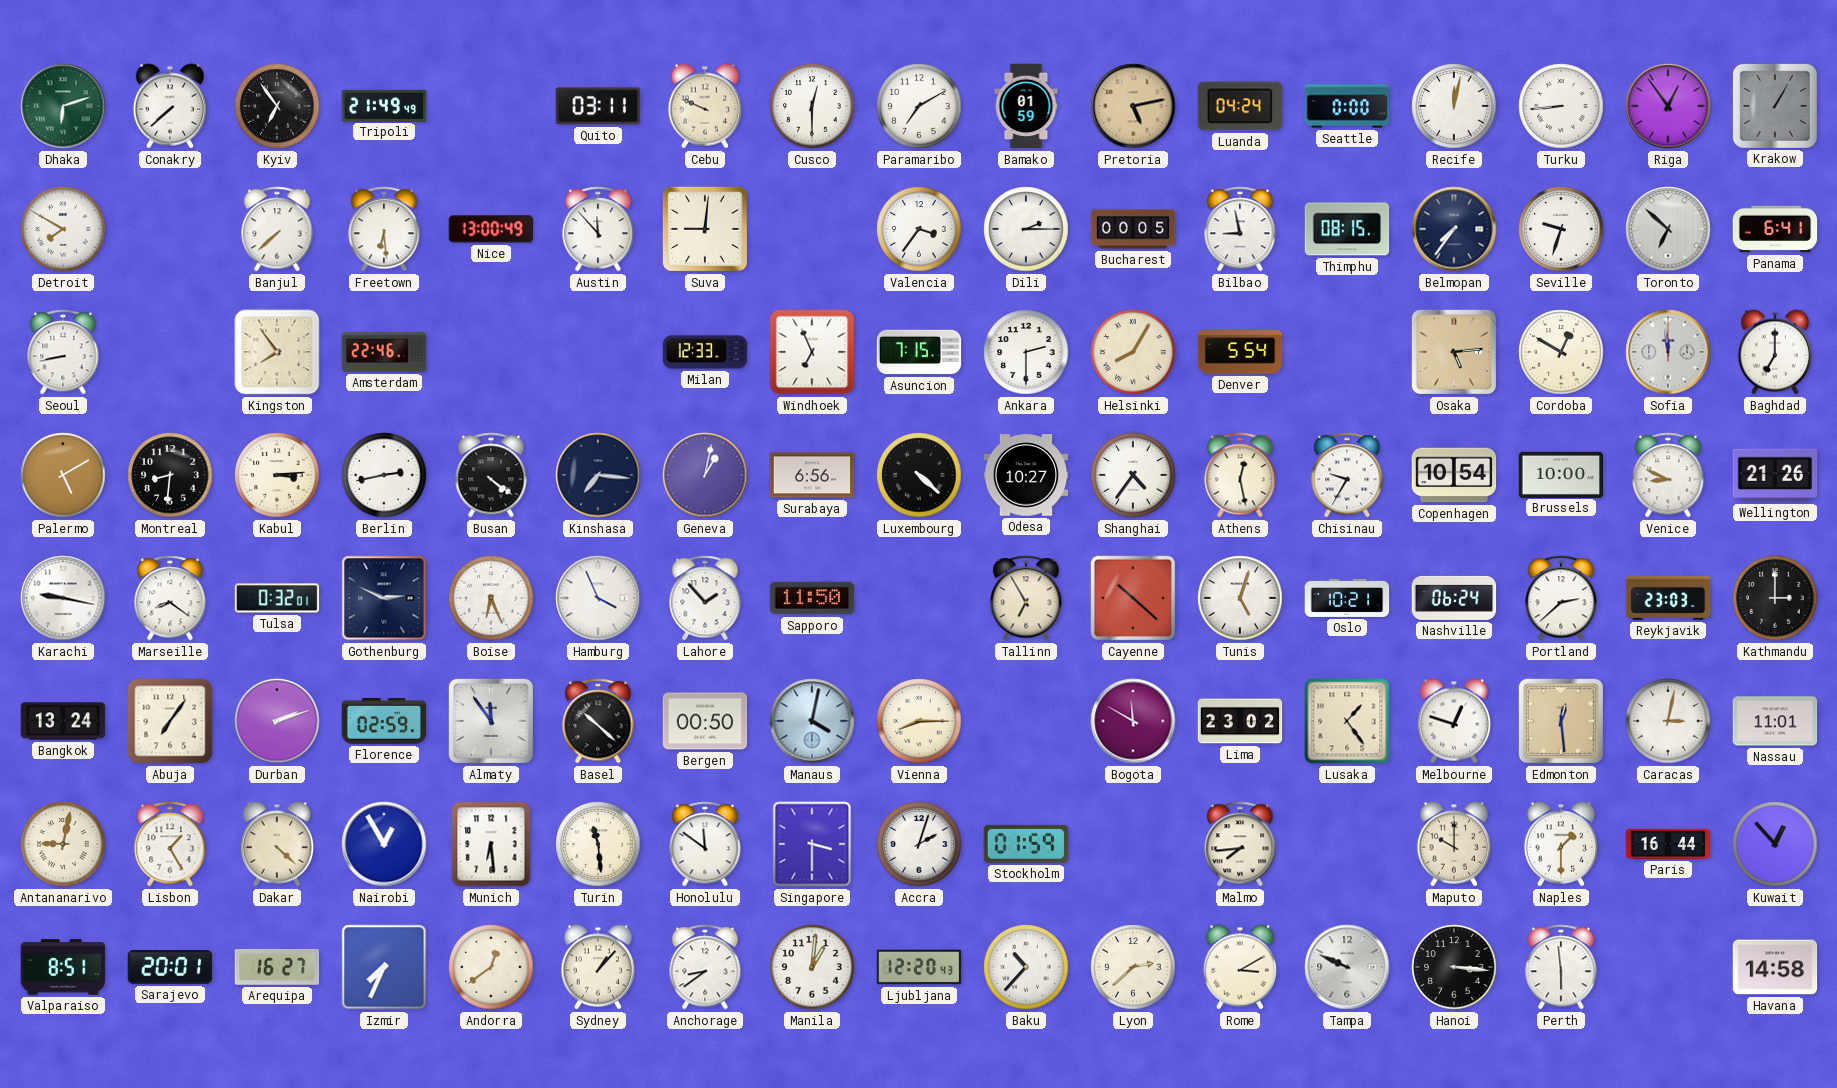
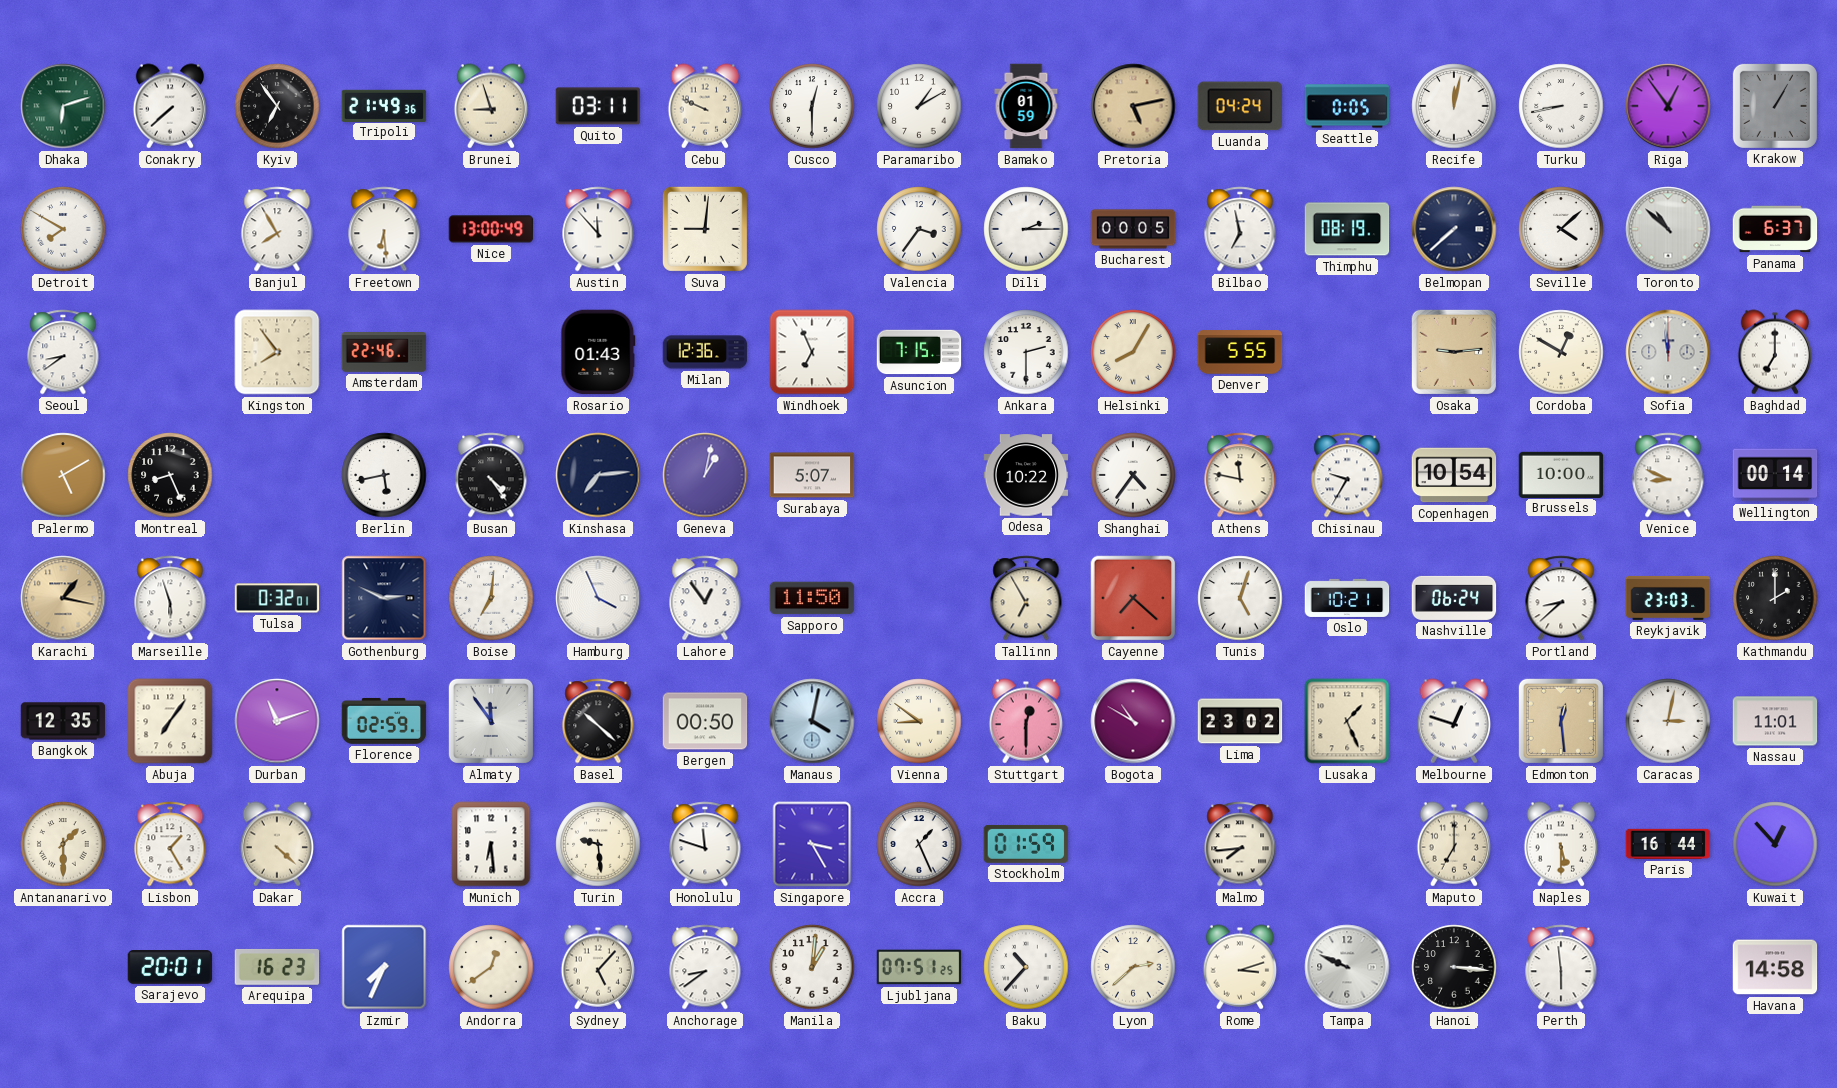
Tripoli: 21:49:49 -> 21:49:36
Brunei: none -> 8:57
Paramaribo: 7:10 -> 1:10
Seattle: 0:00 -> 0:05
Turku: 8:44 -> 8:43
Banjul: 7:38 -> 7:55
Bilbao: 8:58 -> 6:58
Thimphu: 08:15 -> 08:19
Belmopan: 7:36 -> 7:38
Seville: 9:33 -> 4:08
Toronto: 6:52 -> 10:52
Panama: 6:41 -> 6:37
Seoul: 8:43 -> 8:39
Rosario: none -> 01:43
Milan: 12:33 -> 12:36
Denver: 5:54 -> 5:55
Osaka: 5:14 -> 9:14
Montreal: 8:31 -> 8:26
Kabul: 3:14 -> none
Berlin: 2:43 -> 5:43
Busan: 4:21 -> 4:24
Kinshasa: 7:16 -> 7:14
Surabaya: 6:56 -> 5:07
Luxembourg: 4:22 -> none
Odesa: 10:27 -> 10:22
Athens: 12:28 -> 11:47
Wellington: 21:26 -> 00:14
Karachi: 9:17 -> 1:17
Karachi dial: white -> champagne
Marseille: 8:21 -> 5:57
Boise: 6:26 -> 7:01
Lahore: 1:53 -> 12:54
Cayenne: 10:22 -> 7:22
Portland: 2:38 -> 8:38
Kathmandu: 3:00 -> 2:00
Bangkok: 13:24 -> 12:35
Durban: 2:12 -> 11:12
Vienna: 8:15 -> 8:51
Stuttgart: none -> 12:30
Bogota: 11:50 -> 10:50
Lusaka: 1:24 -> 1:26
Antananarivo: 9:02 -> 1:30
Nairobi: 12:55 -> none
Turin: 11:29 -> 9:29
Honolulu: 11:51 -> 11:48
Singapore: 3:30 -> 3:25
Accra: 2:03 -> 1:26
Maputo: 10:00 -> 7:00
Naples: 1:30 -> 5:30
Valparaiso: 8:51 -> none
Arequipa: 16:27 -> 16:23
Sydney: 1:07 -> 5:07
Ljubljana: 12:20 -> 07:51
Rome: 3:10 -> 3:12
